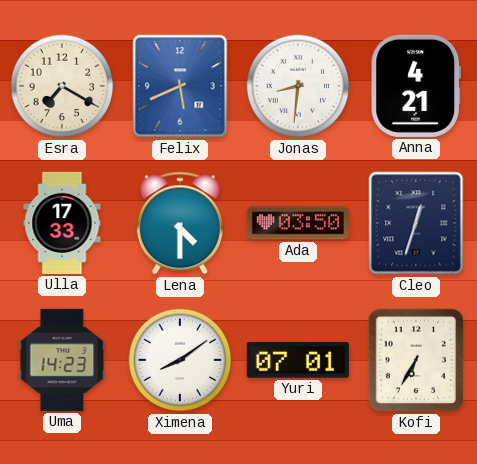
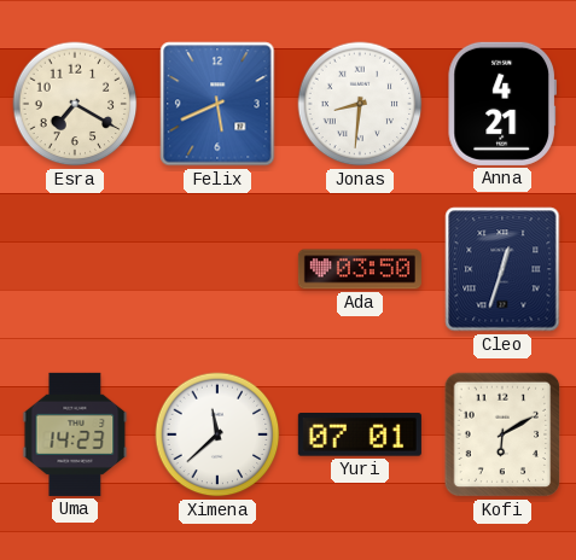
Ulla: 17:33 -> none
Lena: 4:30 -> none
Ximena: 8:09 -> 11:38
Kofi: 6:35 -> 6:10
